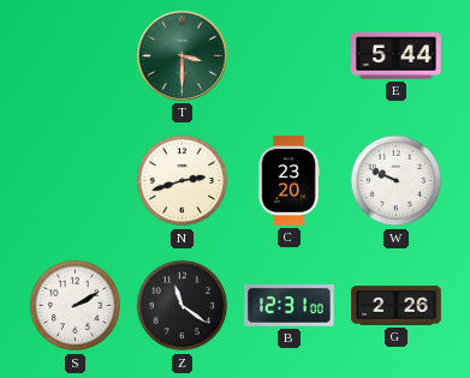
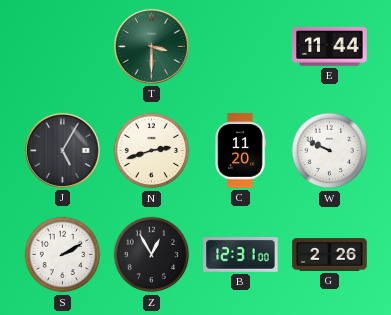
E: 5:44 -> 11:44
J: none -> 5:05
C: 23:20 -> 11:20
Z: 11:21 -> 12:55
